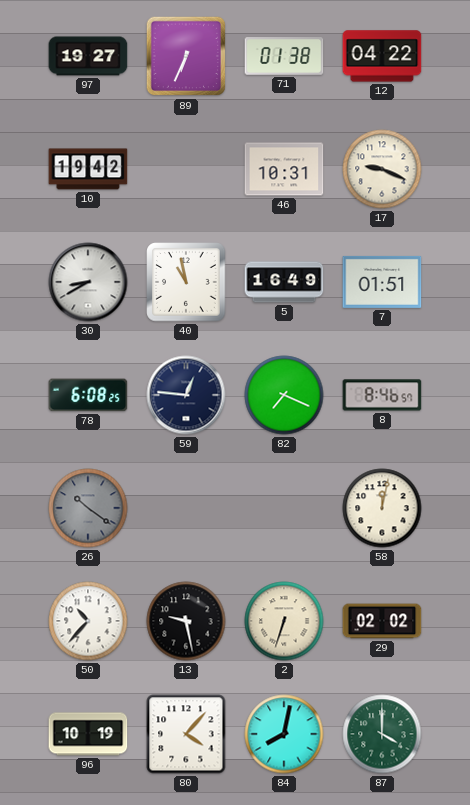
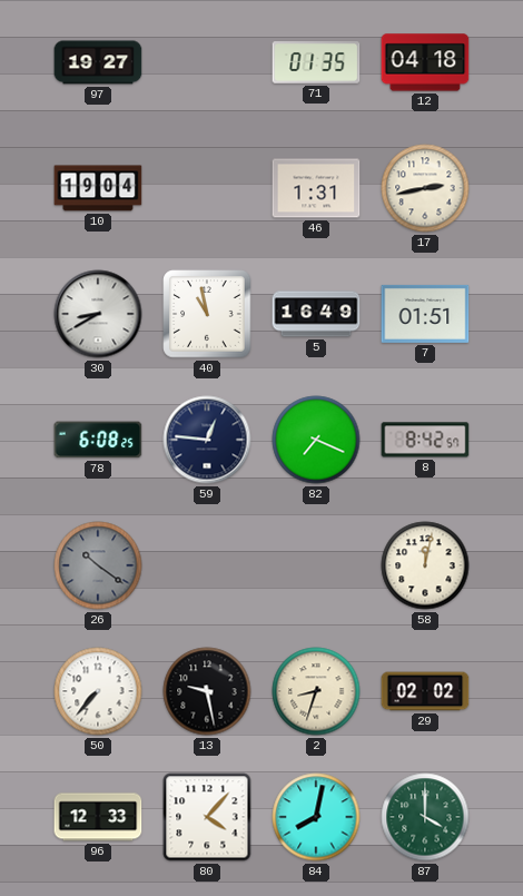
89: 6:34 -> none
71: 01:38 -> 01:35
12: 04:22 -> 04:18
10: 19:42 -> 19:04
46: 10:31 -> 1:31
17: 9:19 -> 2:43
8: 8:46 -> 8:42
50: 10:37 -> 7:37
2: 6:33 -> 8:33
96: 10:19 -> 12:33
